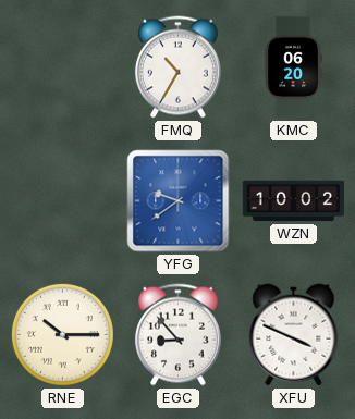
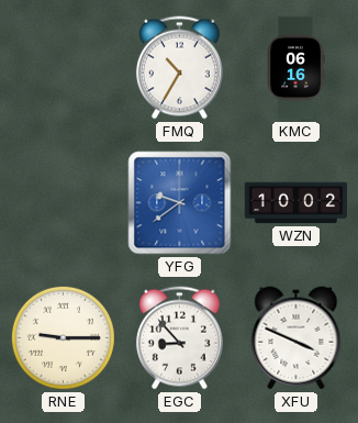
KMC: 06:20 -> 06:16
RNE: 10:15 -> 9:15
